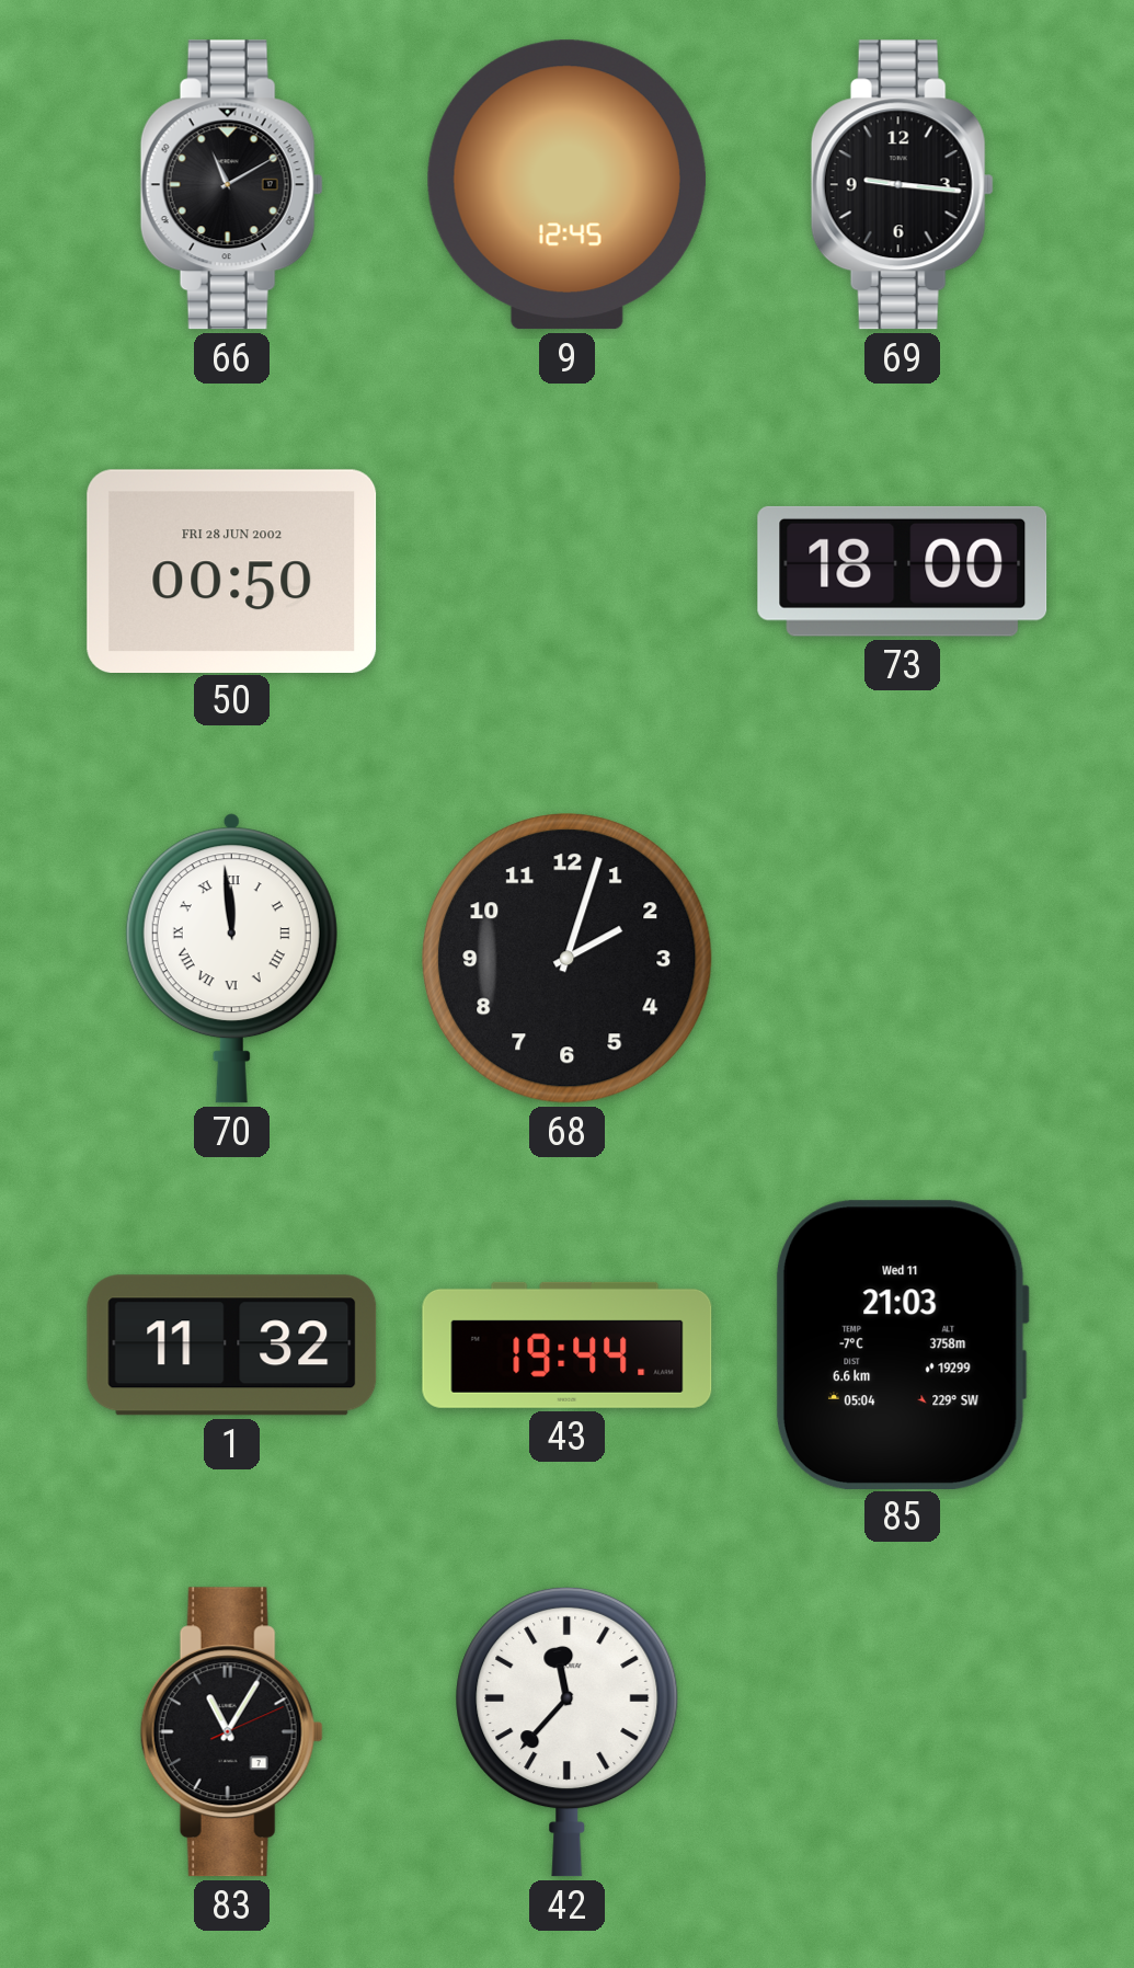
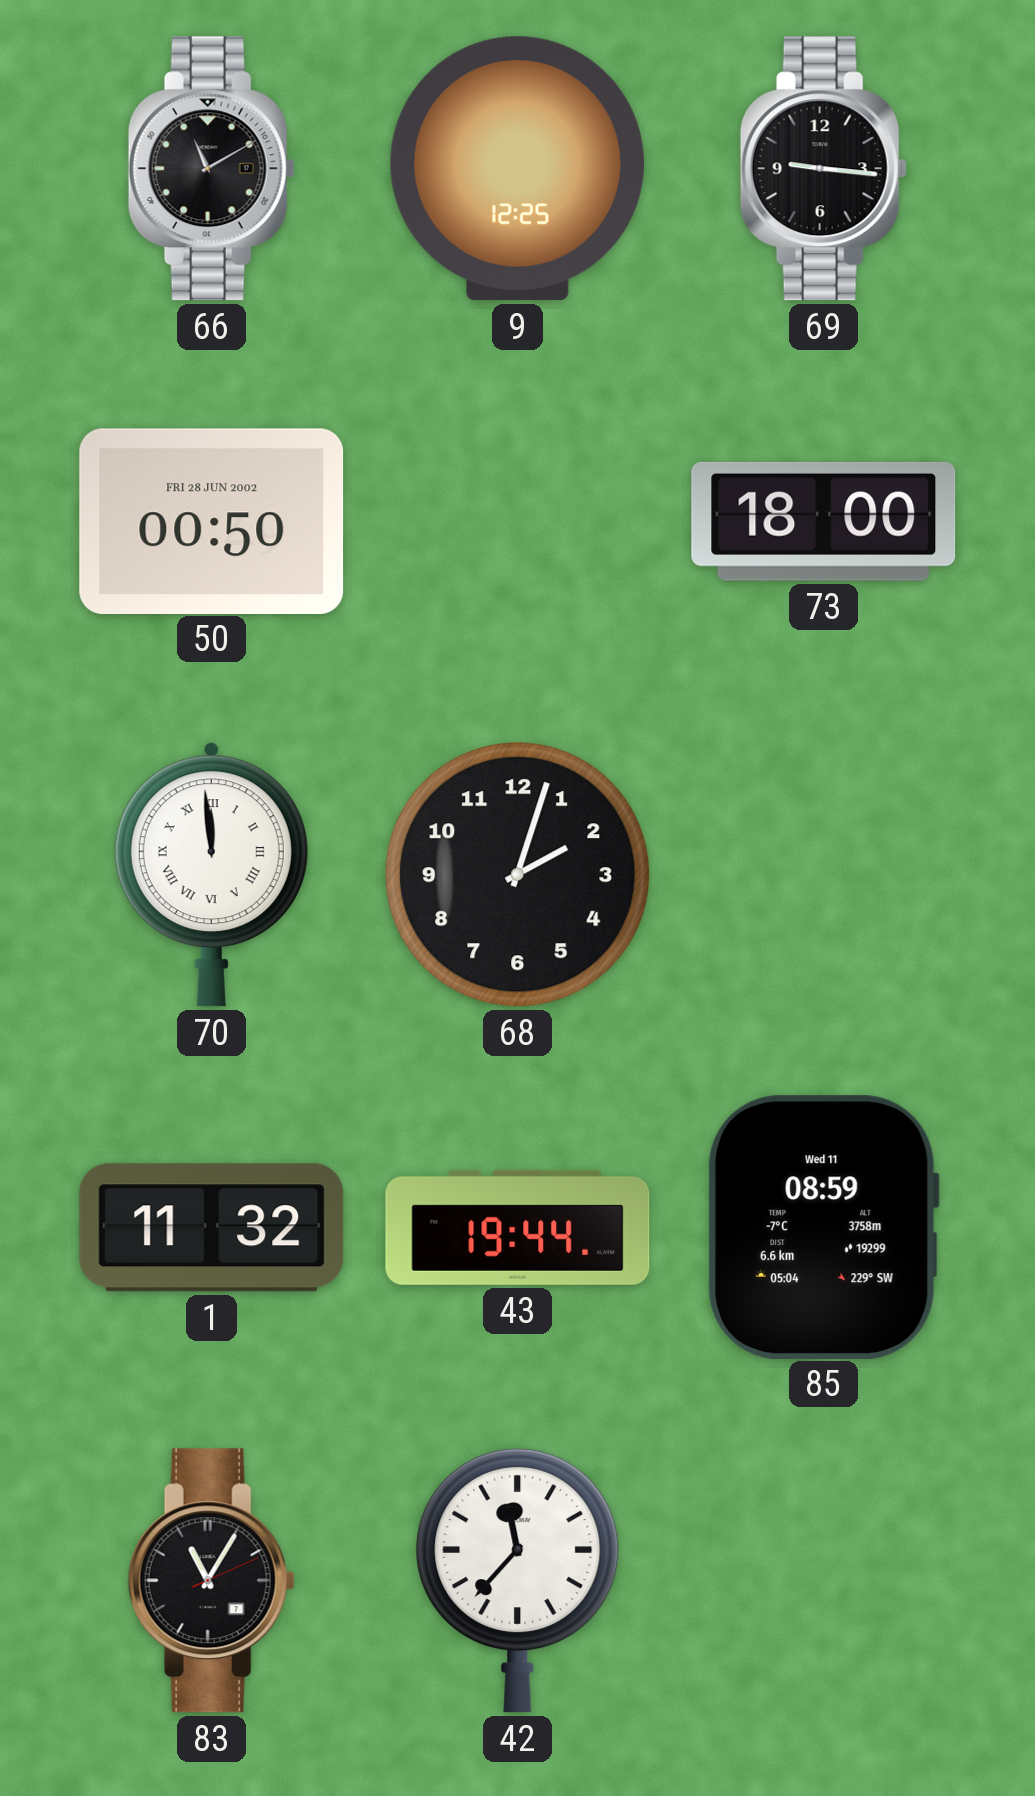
9: 12:45 -> 12:25
85: 21:03 -> 08:59
